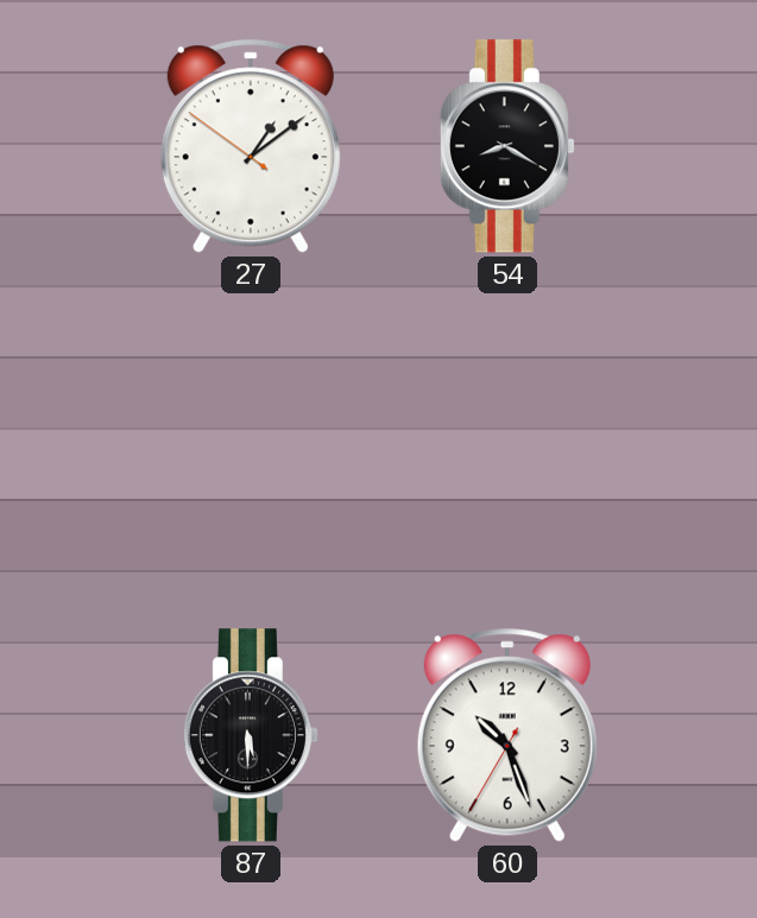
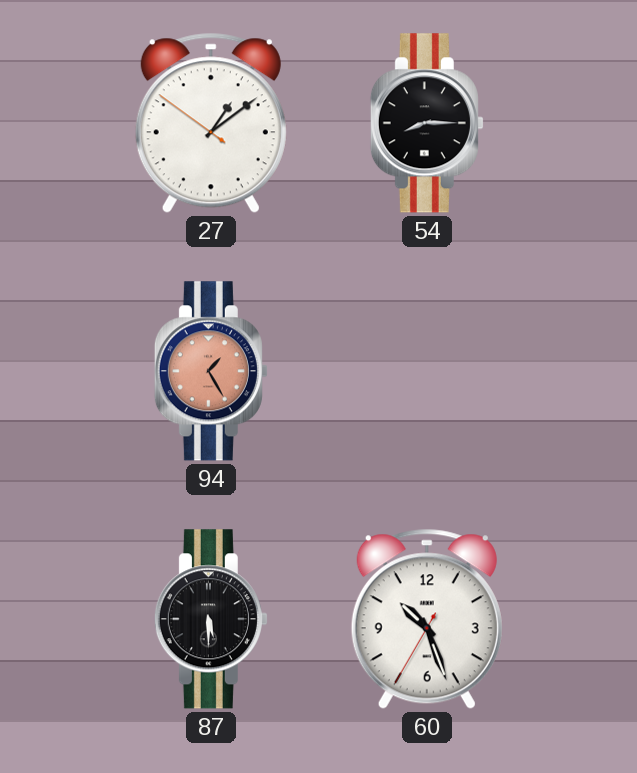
54: 8:20 -> 8:15
94: none -> 1:25
